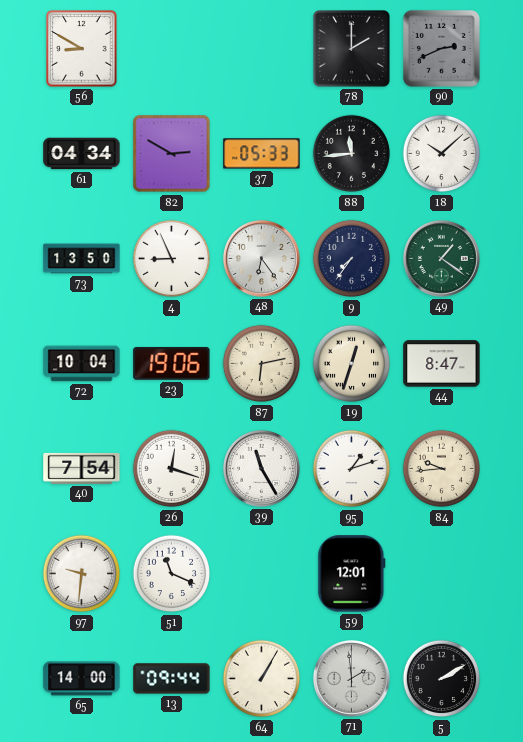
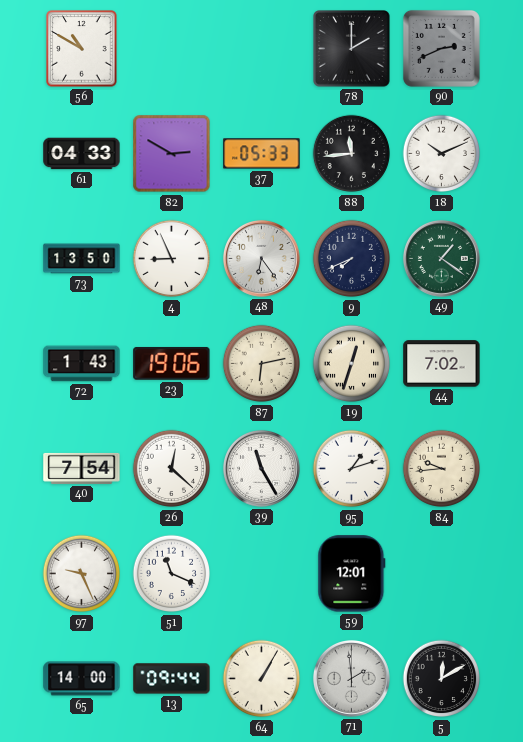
56: 8:50 -> 10:50
61: 04:34 -> 04:33
18: 10:08 -> 10:11
9: 7:36 -> 7:41
72: 10:04 -> 1:43
44: 8:47 -> 7:02
26: 12:18 -> 12:22
97: 9:31 -> 9:26
5: 2:10 -> 12:10
